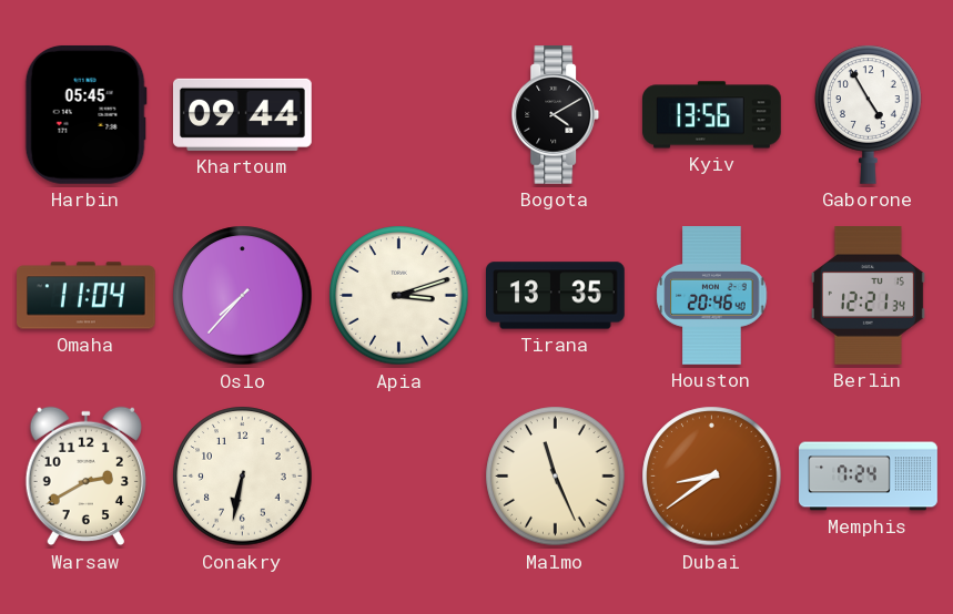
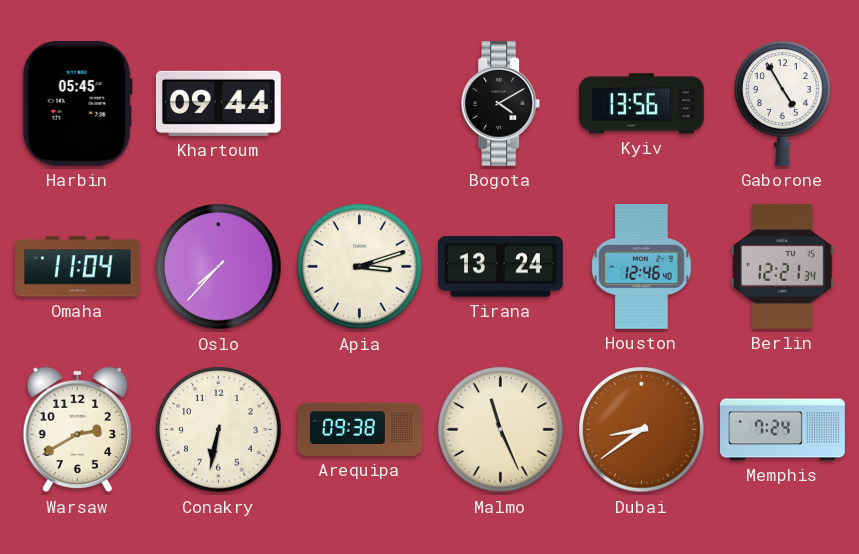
Tirana: 13:35 -> 13:24
Houston: 20:46 -> 12:46
Arequipa: none -> 09:38
